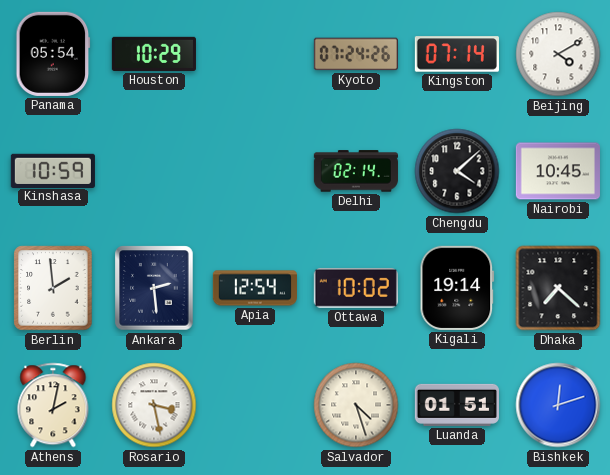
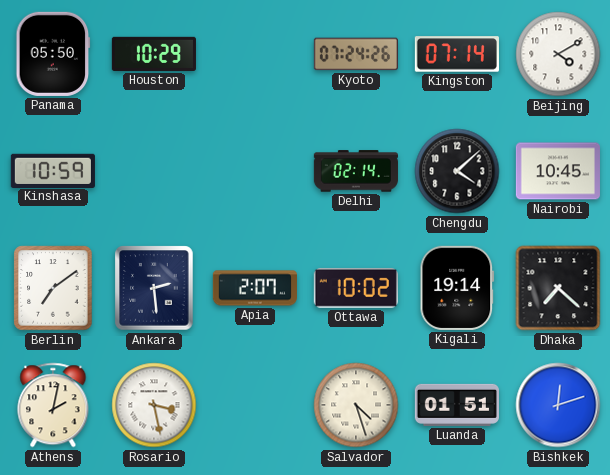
Panama: 05:54 -> 05:50
Berlin: 1:59 -> 7:09
Apia: 12:54 -> 2:07
